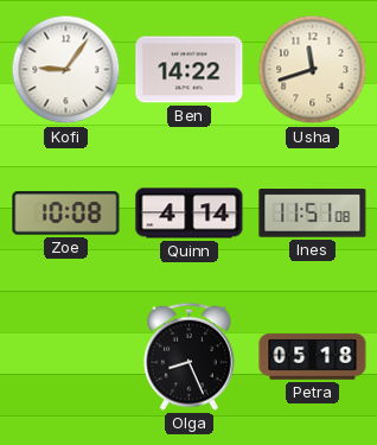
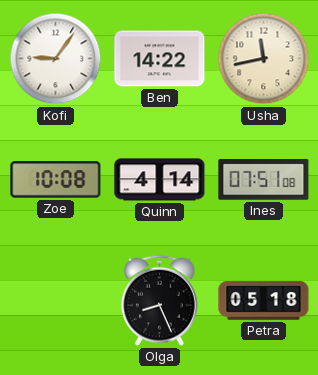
Usha: 11:42 -> 11:43
Ines: 11:51 -> 07:51
